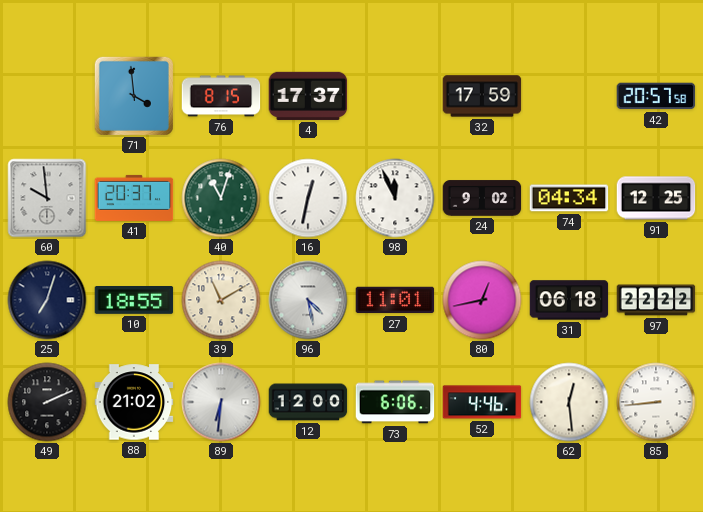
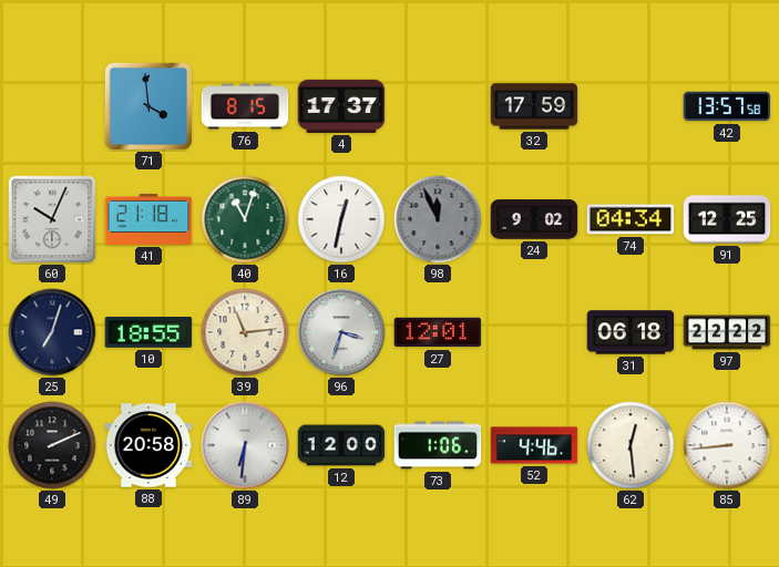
42: 20:57 -> 13:57
60: 9:59 -> 10:04
41: 20:37 -> 21:18
98 dial: white -> grey
39: 11:10 -> 11:14
96: 4:28 -> 3:33
27: 11:01 -> 12:01
80: 12:43 -> none
88: 21:02 -> 20:58
73: 6:06 -> 1:06
